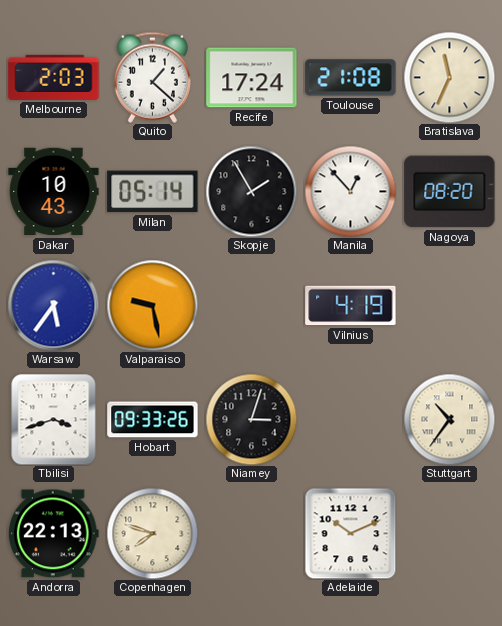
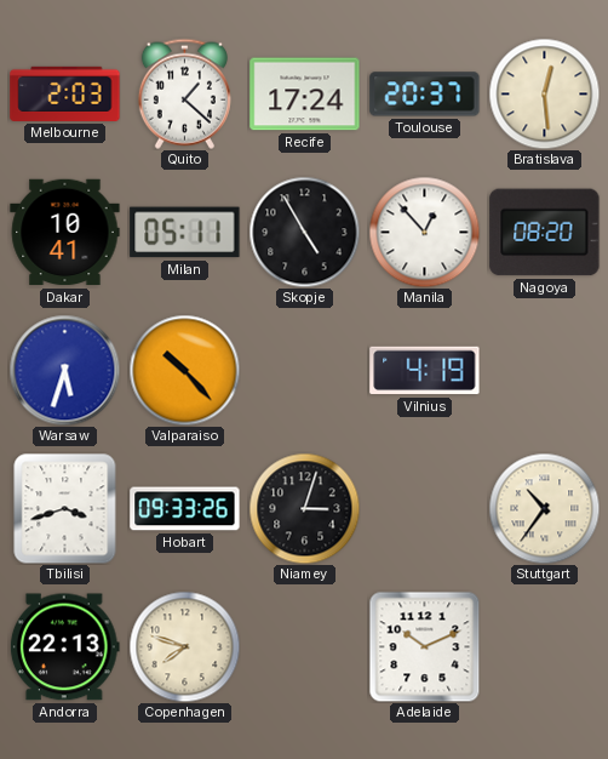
Toulouse: 21:08 -> 20:37
Bratislava: 11:34 -> 12:29
Dakar: 10:43 -> 10:41
Milan: 05:14 -> 05:11
Skopje: 1:55 -> 4:55
Warsaw: 5:36 -> 5:33
Valparaiso: 9:28 -> 10:23
